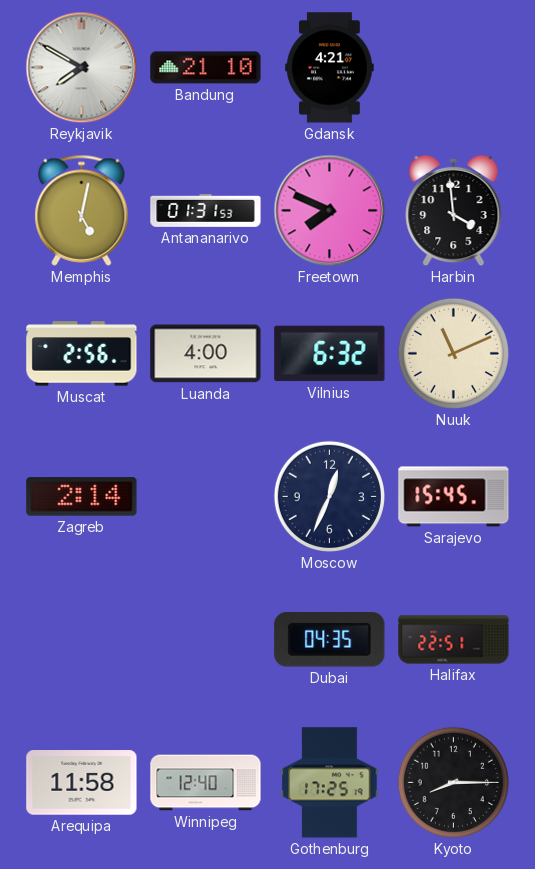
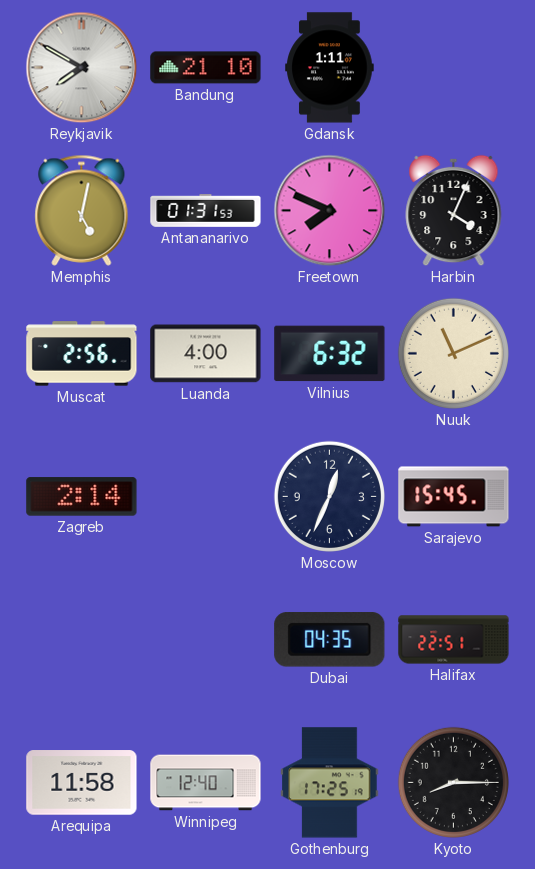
Gdansk: 4:21 -> 1:11
Harbin: 3:59 -> 4:04
